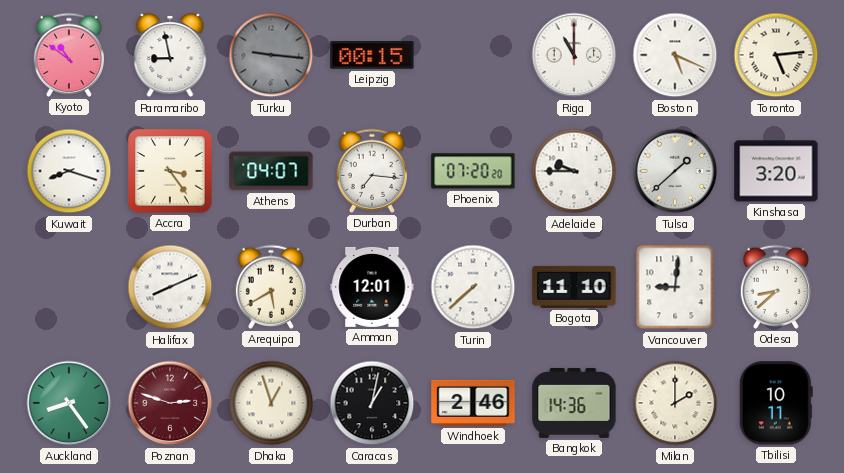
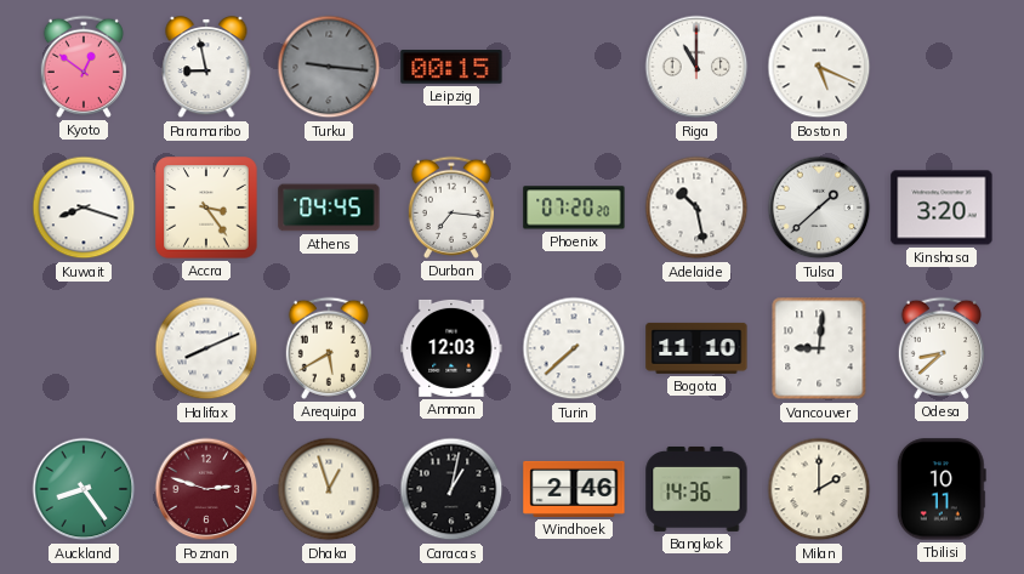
Kyoto: 10:51 -> 12:51
Toronto: 5:14 -> none
Athens: 04:07 -> 04:45
Adelaide: 9:45 -> 10:28
Amman: 12:01 -> 12:03
